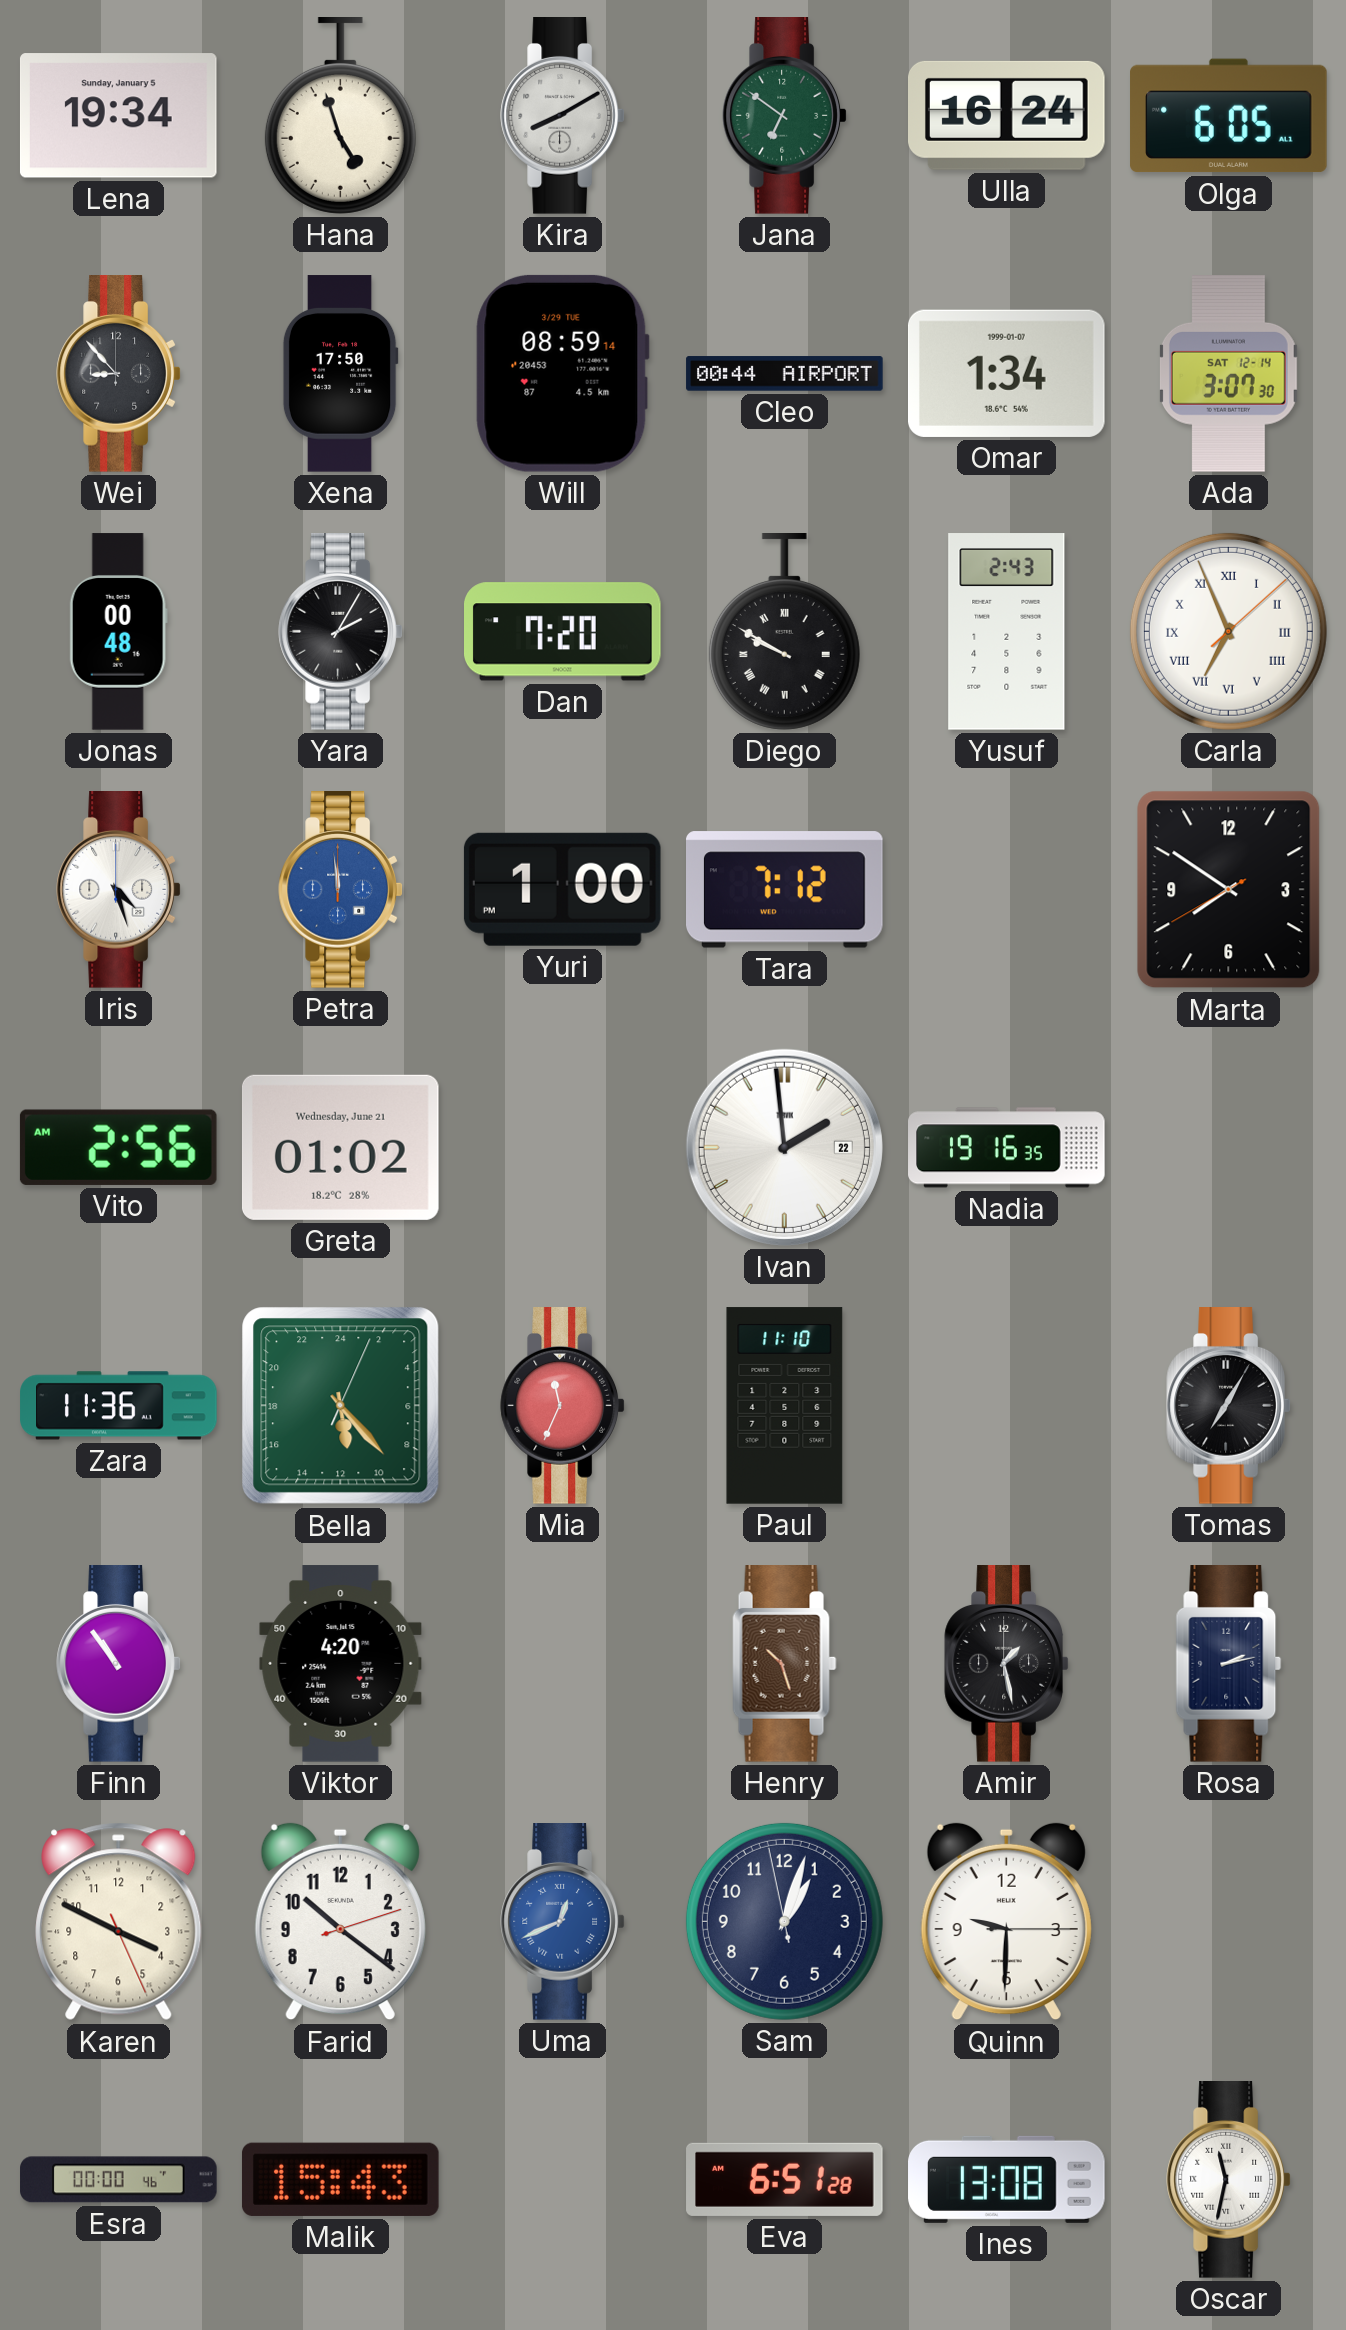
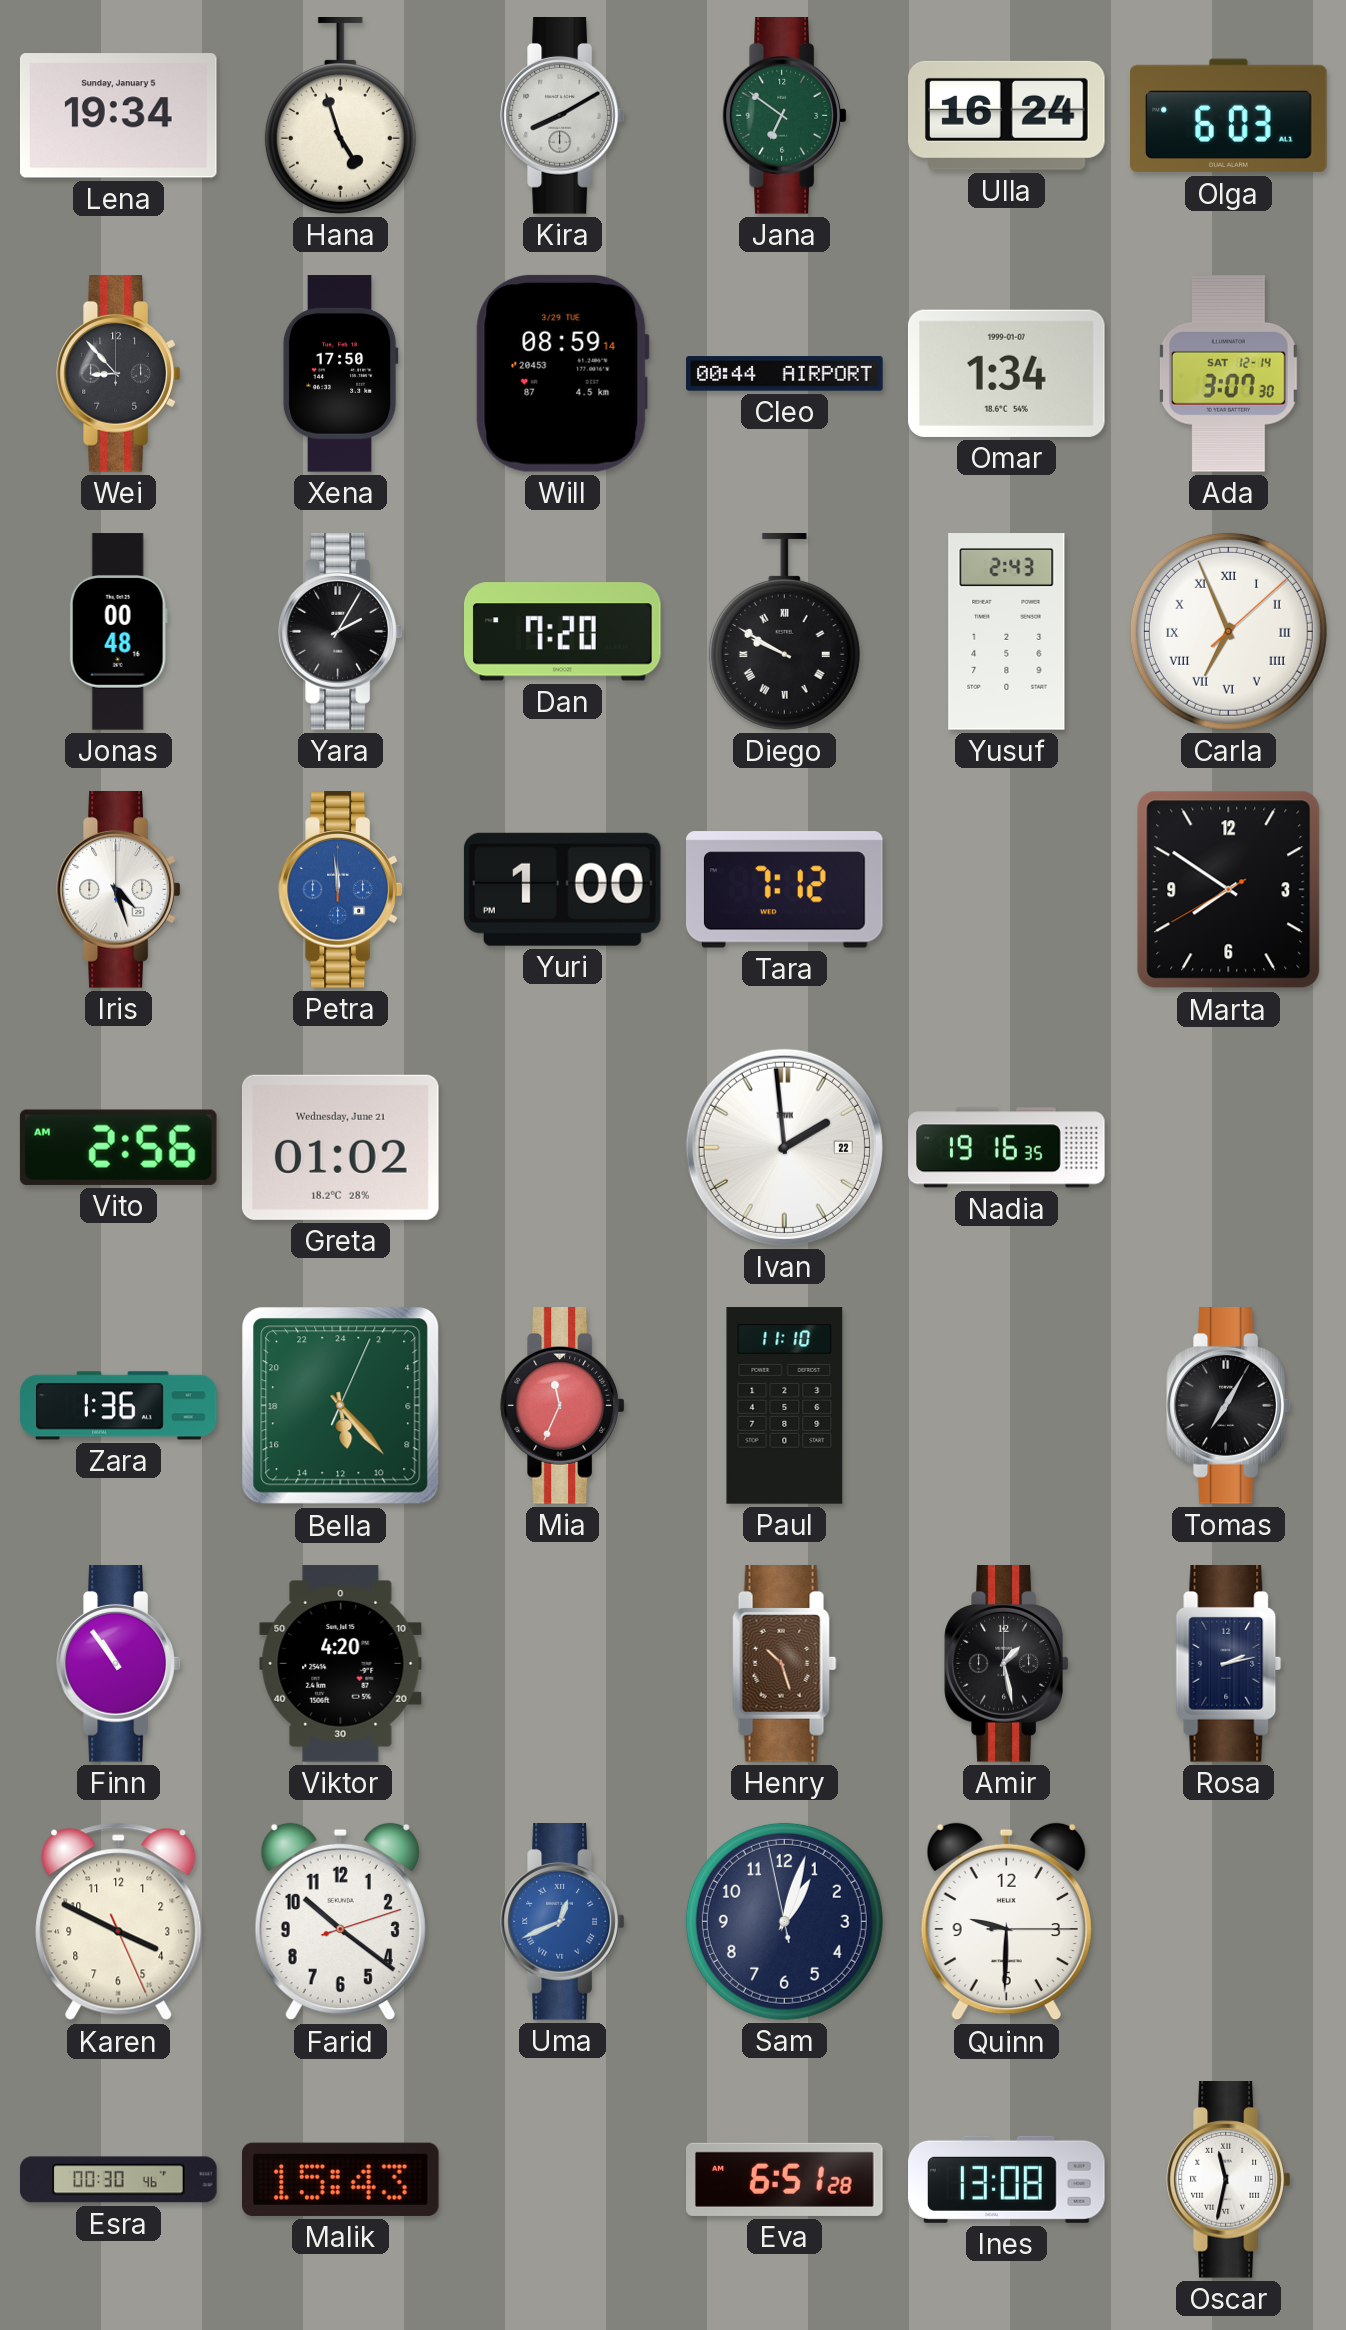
Olga: 6:05 -> 6:03
Zara: 11:36 -> 1:36
Esra: 00:00 -> 00:30
